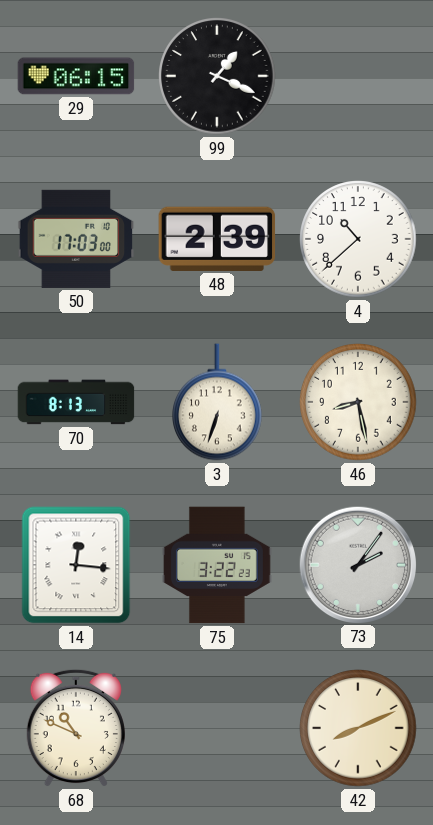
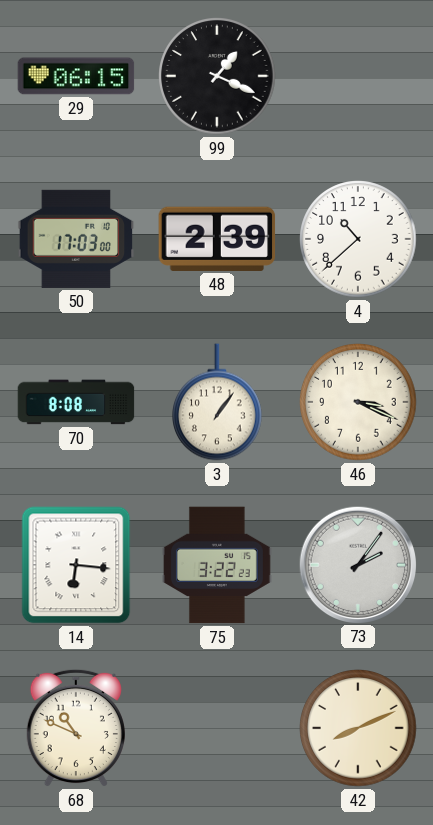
70: 8:13 -> 8:08
3: 6:33 -> 1:06
46: 8:28 -> 3:19
14: 12:16 -> 6:16
